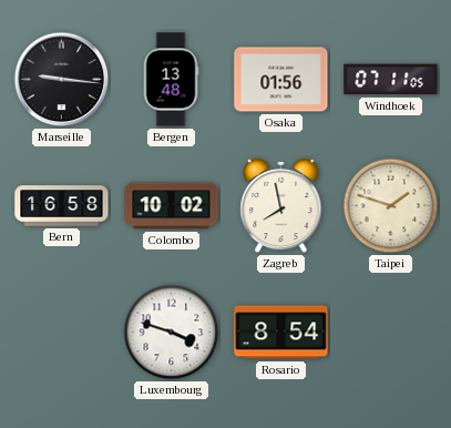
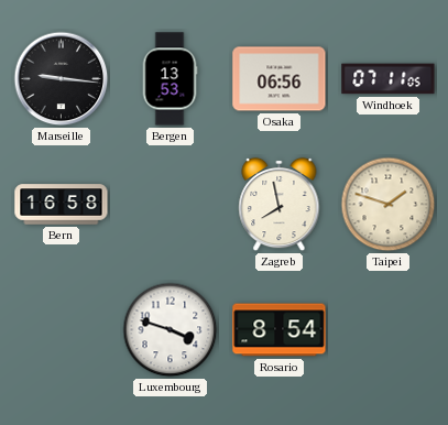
Bergen: 13:48 -> 13:53
Osaka: 01:56 -> 06:56
Colombo: 10:02 -> none
